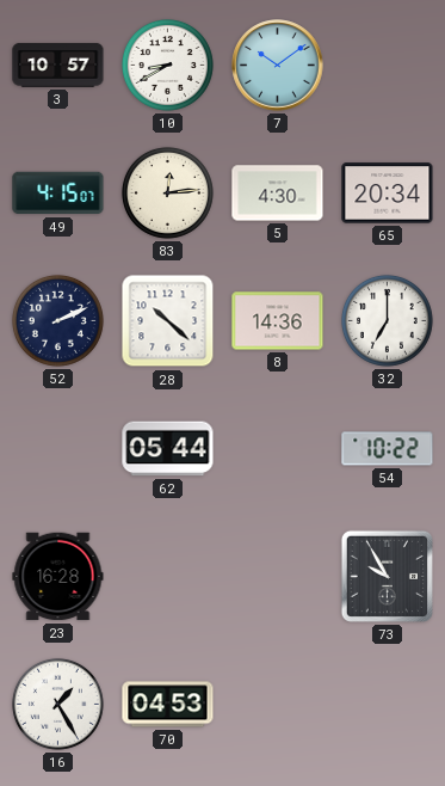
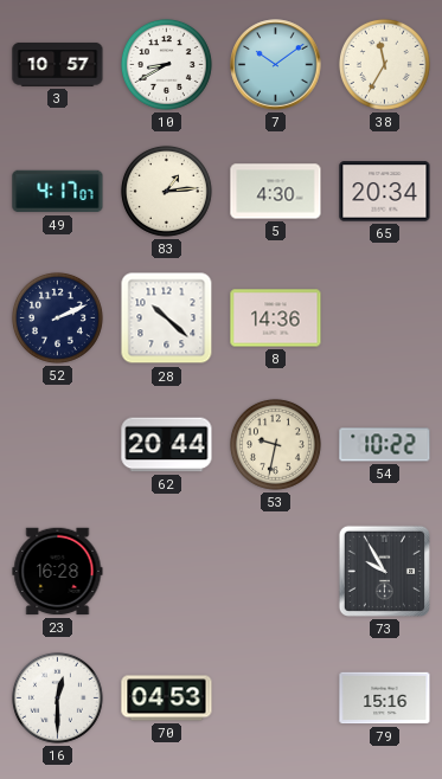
38: none -> 11:35
49: 4:15 -> 4:17
83: 12:14 -> 1:14
32: 7:00 -> none
62: 05:44 -> 20:44
53: none -> 9:32
16: 1:25 -> 12:30
79: none -> 15:16
